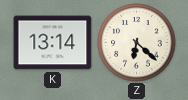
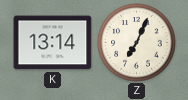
Z: 6:22 -> 7:04
